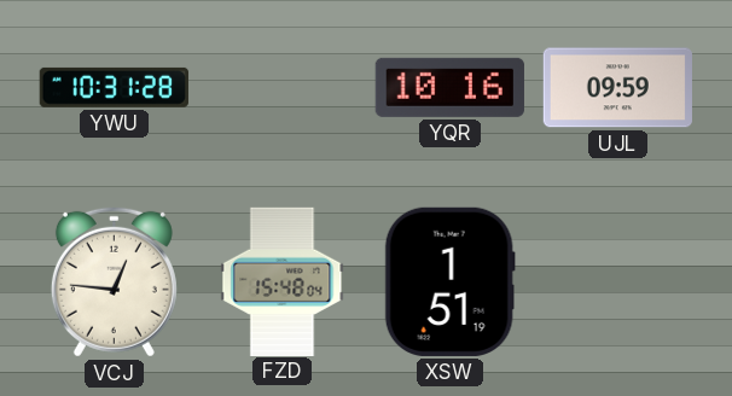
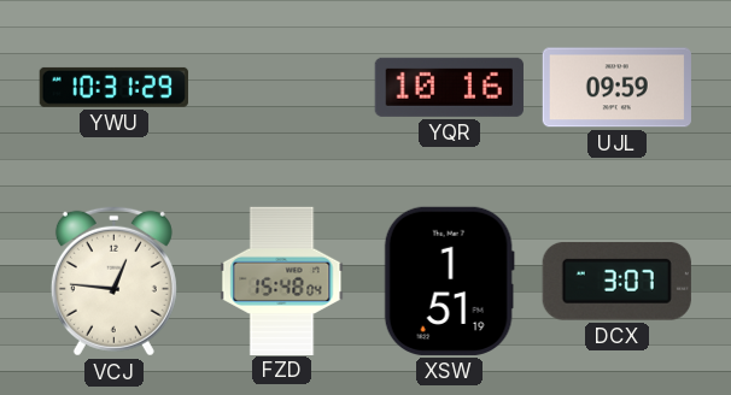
YWU: 10:31:28 -> 10:31:29
DCX: none -> 3:07
